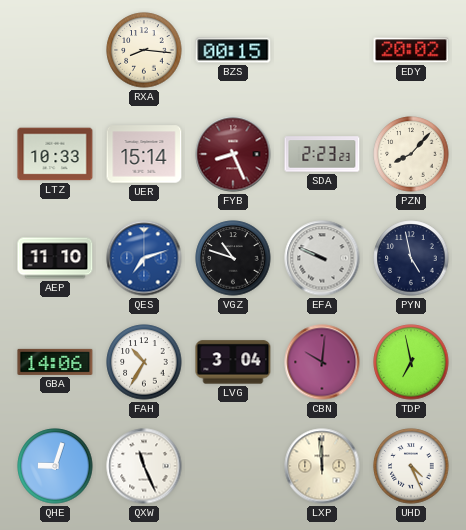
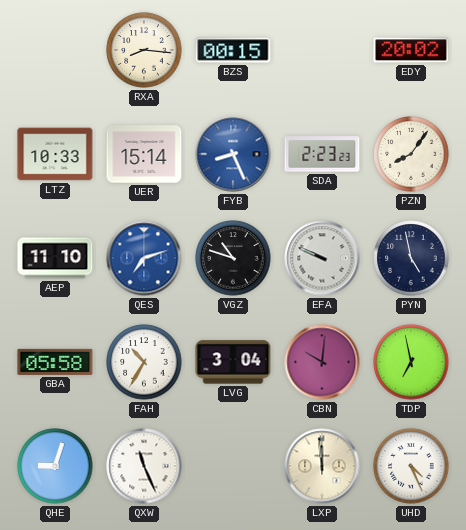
FYB dial: burgundy -> blue
PZN: 8:07 -> 8:06
GBA: 14:06 -> 05:58
